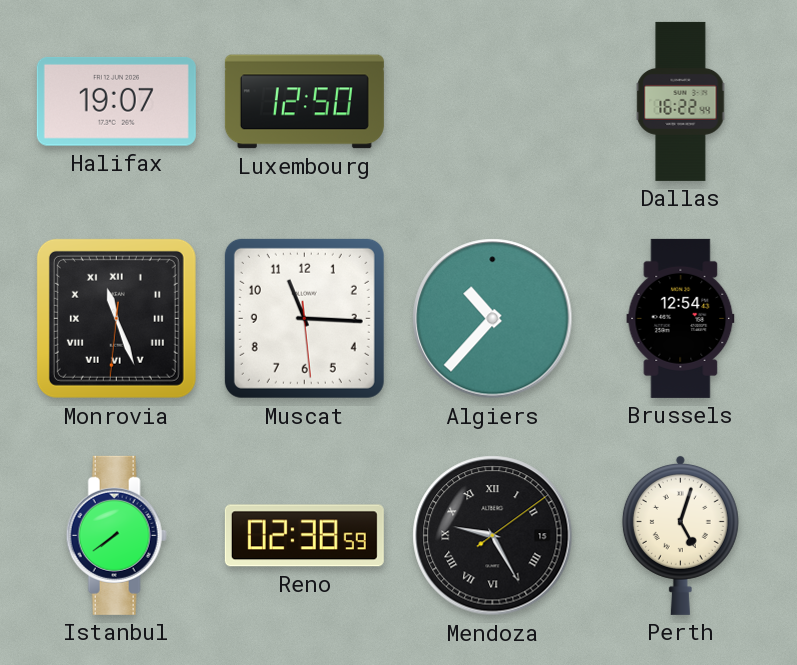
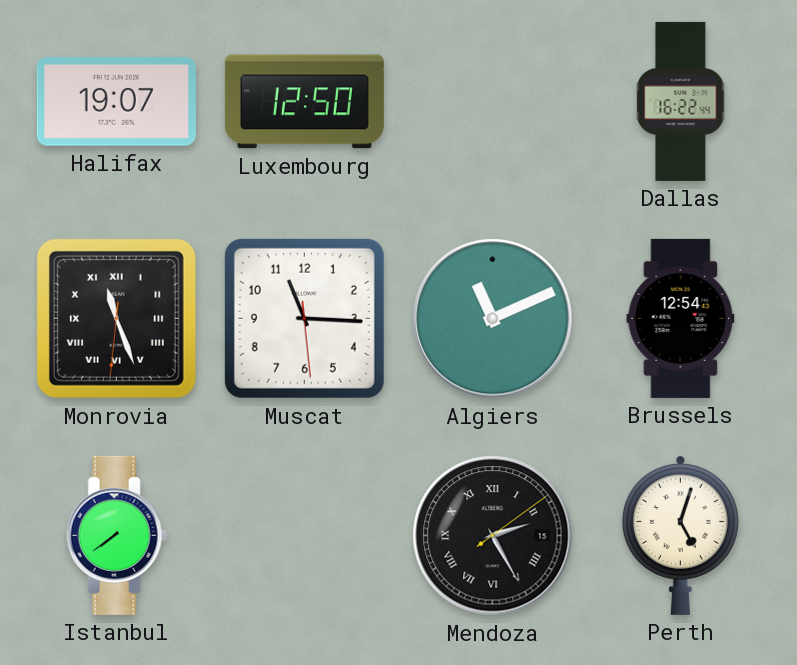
Algiers: 10:37 -> 11:11
Reno: 02:38 -> none
Mendoza: 9:25 -> 2:25
